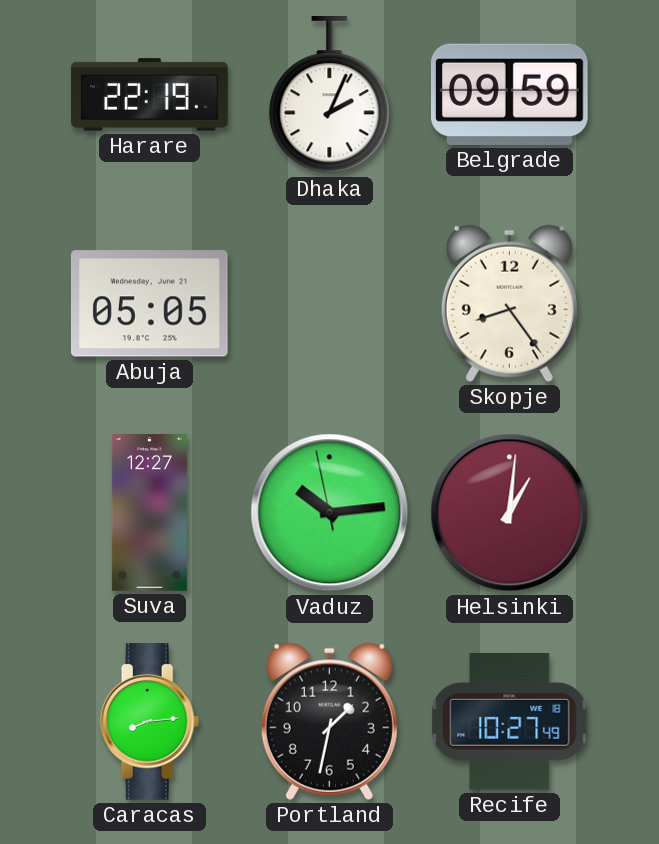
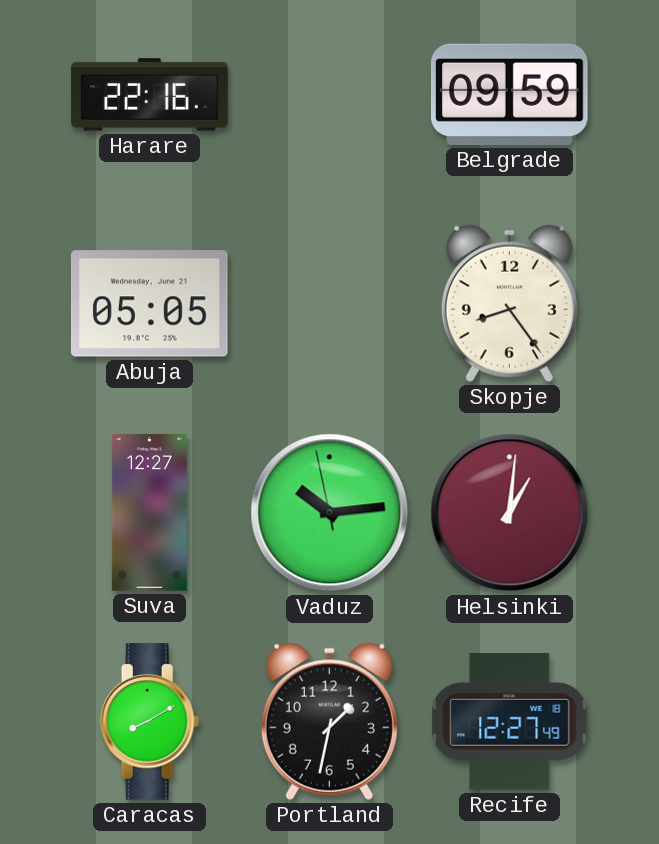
Harare: 22:19 -> 22:16
Dhaka: 2:04 -> none
Caracas: 8:14 -> 8:10
Recife: 10:27 -> 12:27
